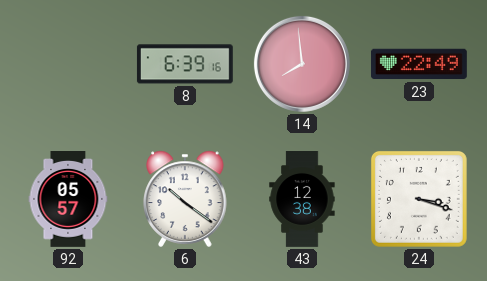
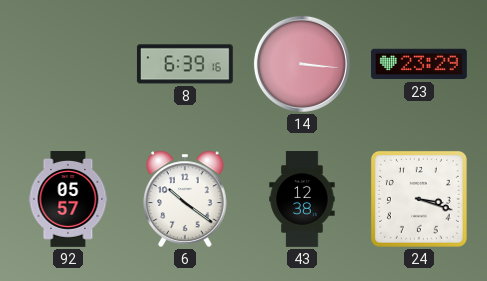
14: 7:59 -> 3:16
23: 22:49 -> 23:29
